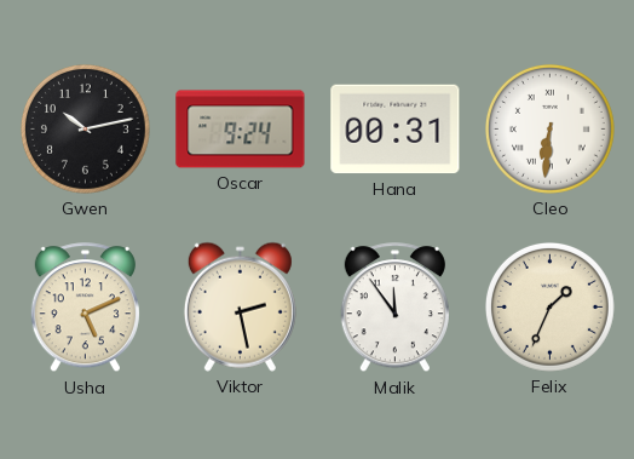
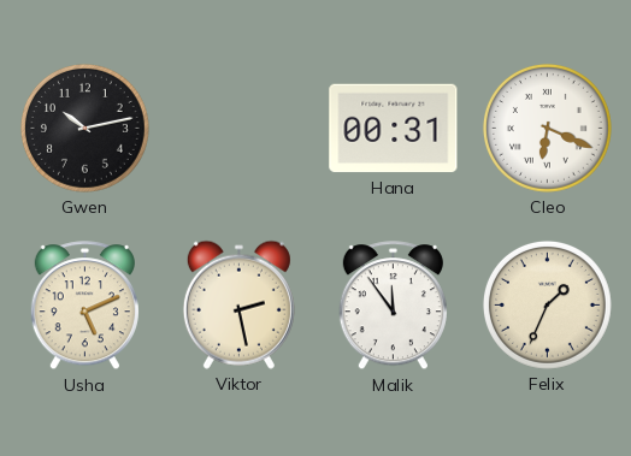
Oscar: 9:24 -> none
Cleo: 6:31 -> 6:19
